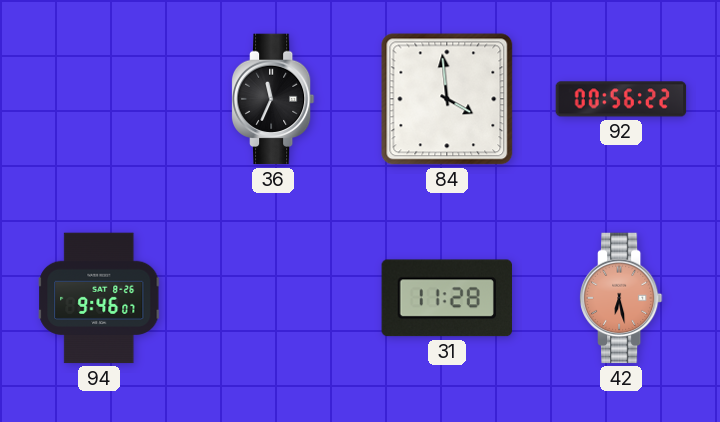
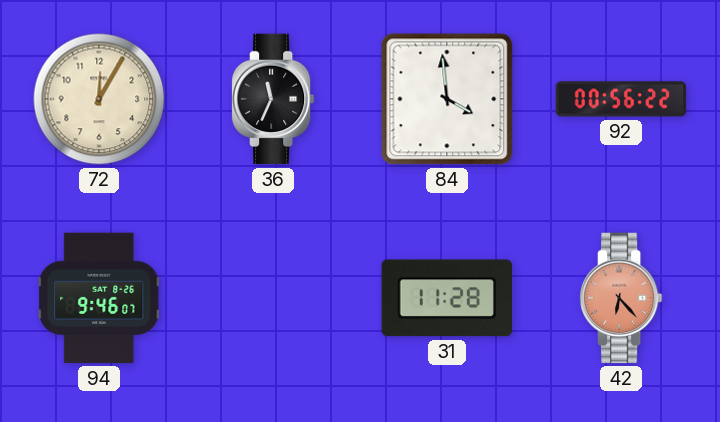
72: none -> 12:05
42: 6:28 -> 6:23
